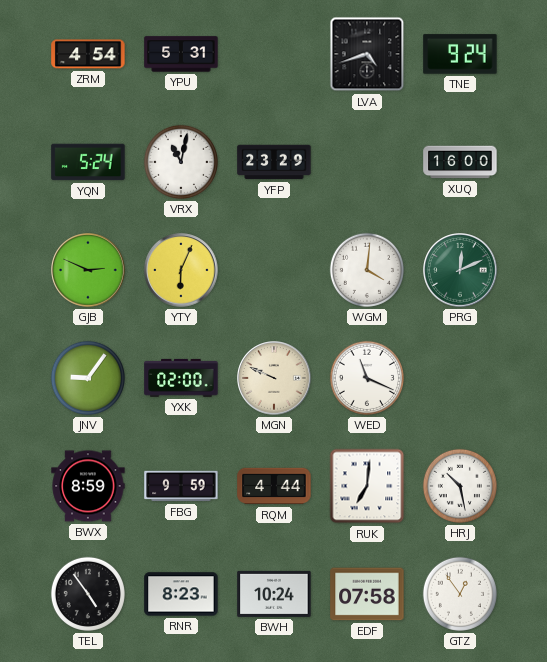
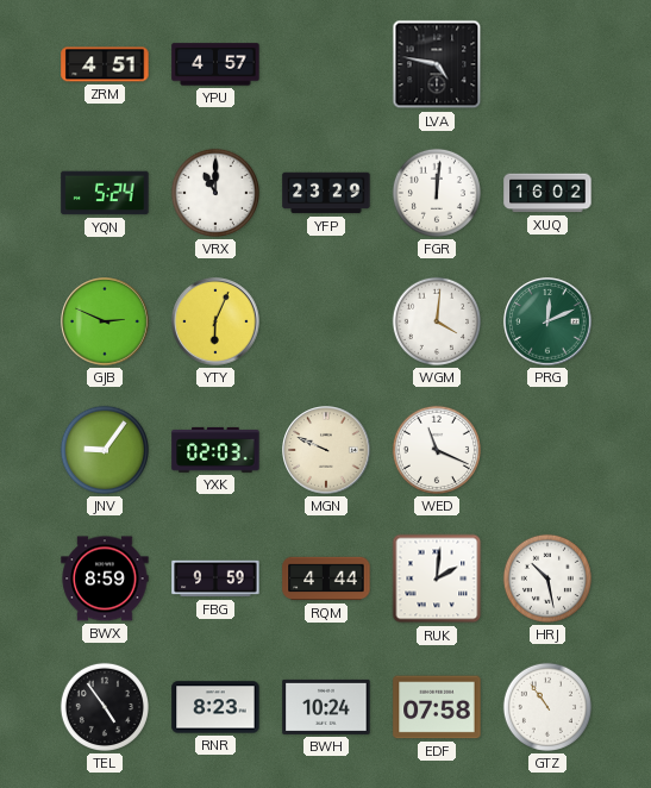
ZRM: 4:54 -> 4:51
YPU: 5:31 -> 4:57
LVA: 4:42 -> 4:47
TNE: 9:24 -> none
VRX: 11:02 -> 11:00
FGR: none -> 12:01
XUQ: 16:00 -> 16:02
YXK: 02:00 -> 02:03
RUK: 7:01 -> 2:01
GTZ: 12:54 -> 10:54
